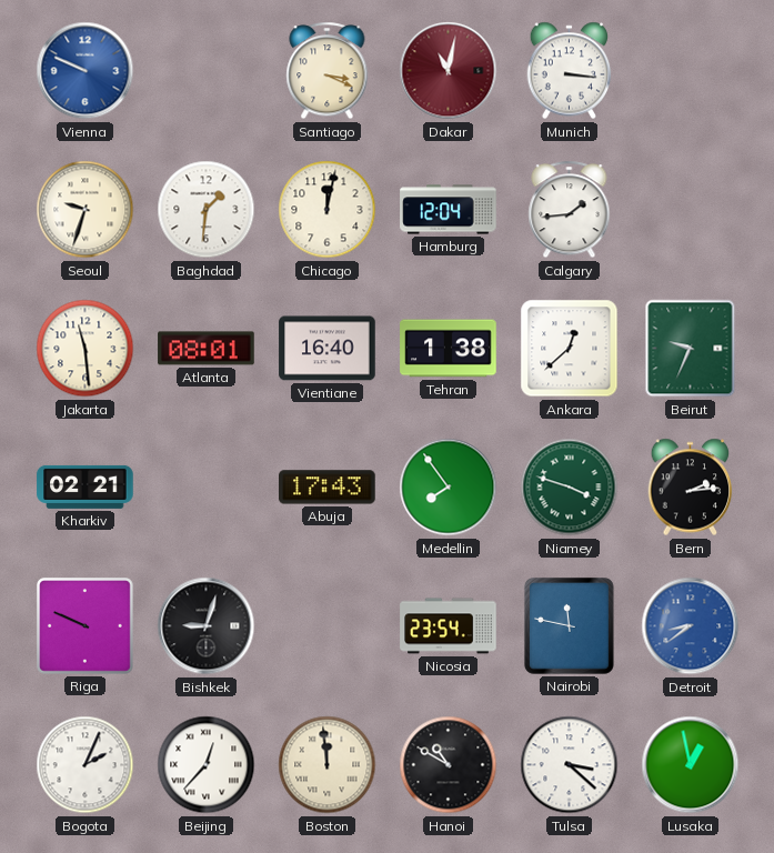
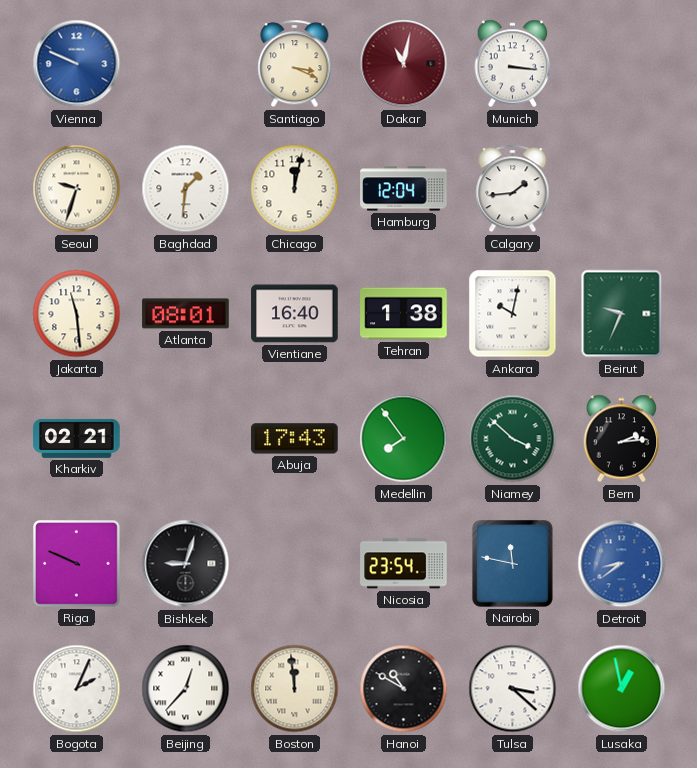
Ankara: 12:38 -> 10:02
Niamey: 3:48 -> 3:52
